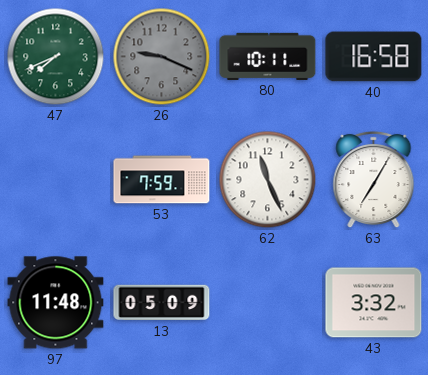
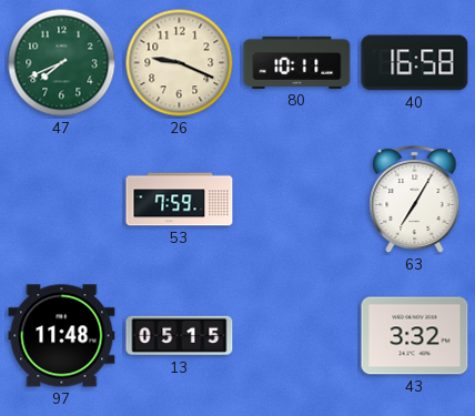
26 dial: grey -> cream
62: 11:26 -> none
13: 05:09 -> 05:15
